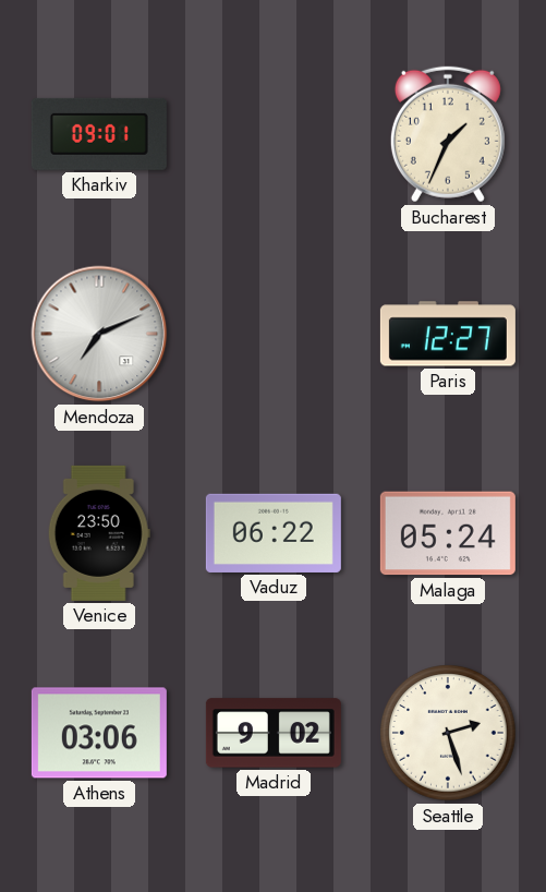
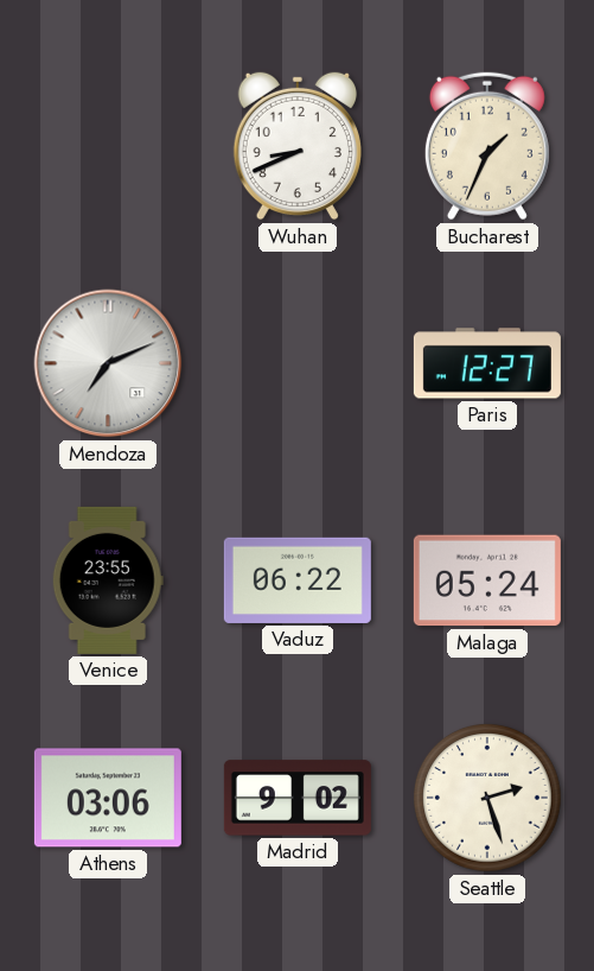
Kharkiv: 09:01 -> none
Wuhan: none -> 8:41
Venice: 23:50 -> 23:55
